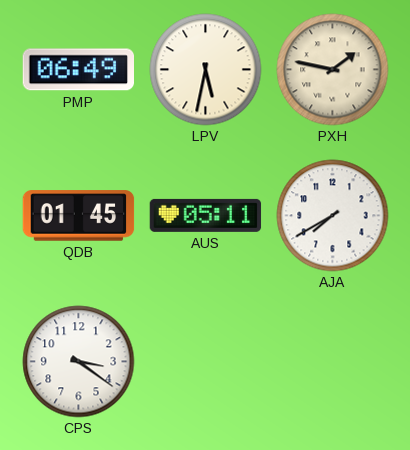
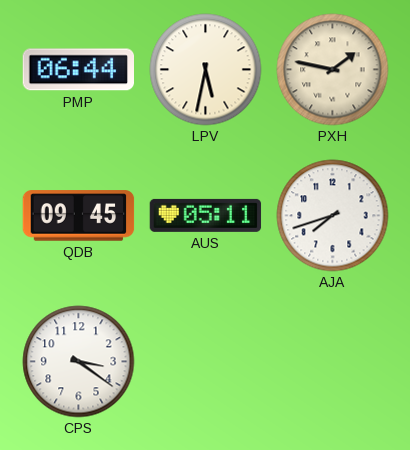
PMP: 06:49 -> 06:44
QDB: 01:45 -> 09:45
AJA: 7:40 -> 7:42
